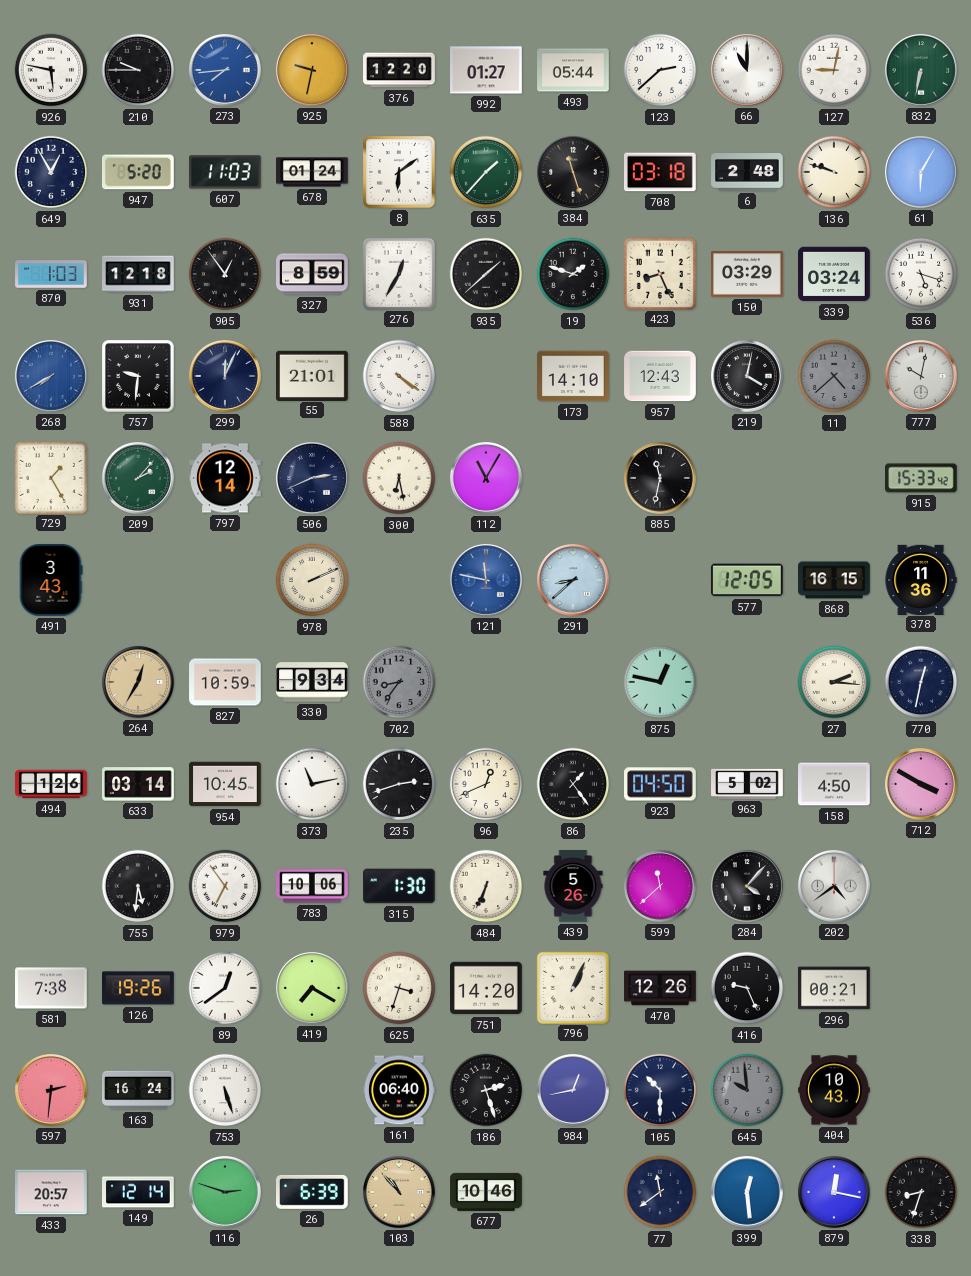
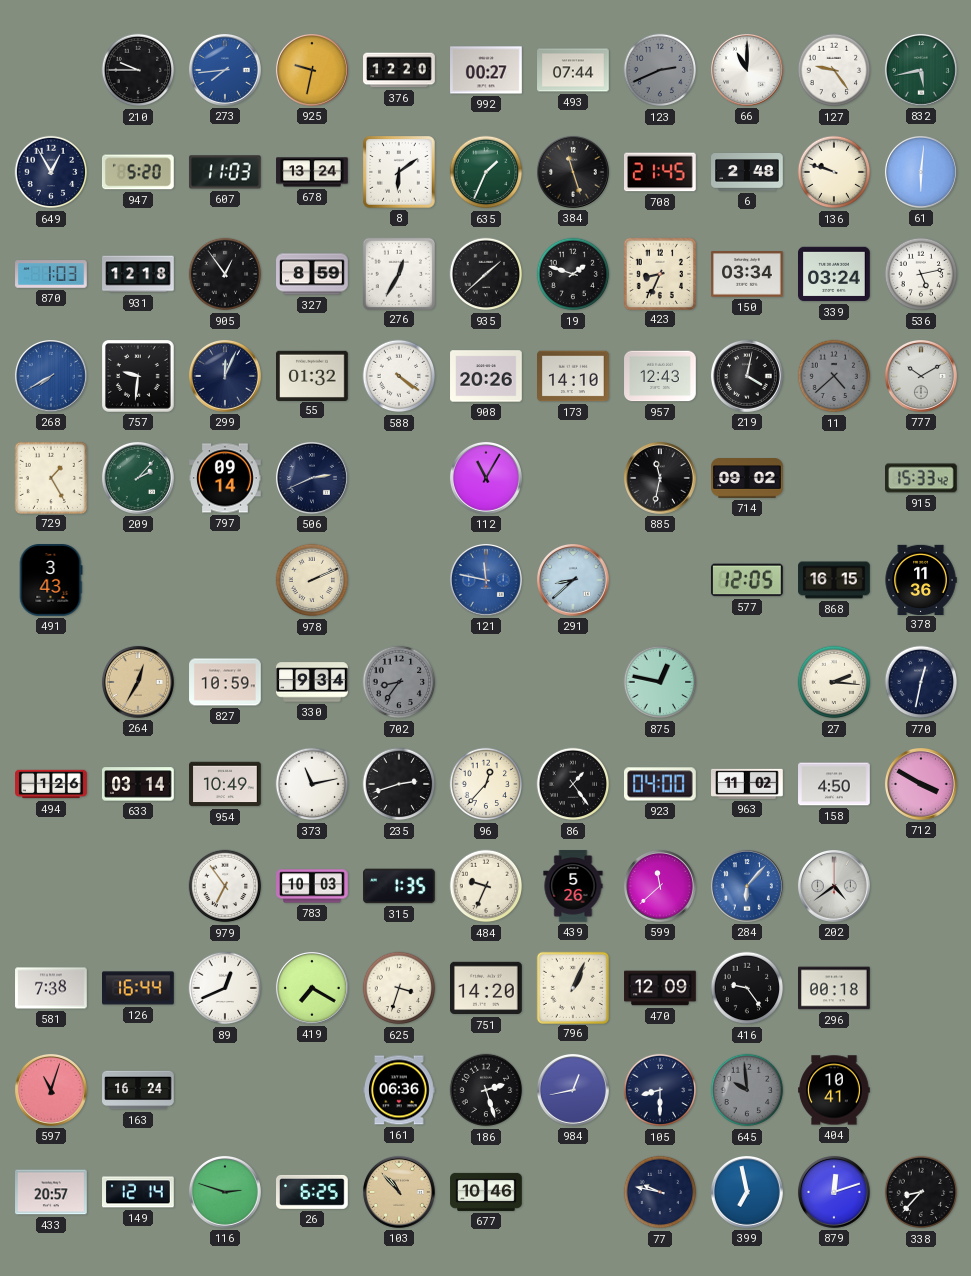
926: 5:47 -> none
992: 01:27 -> 00:27
493: 05:44 -> 07:44
123: 2:38 -> 2:41
123 dial: white -> grey
127: 9:02 -> 9:24
832: 6:32 -> 5:43
678: 01:24 -> 13:24
635: 1:37 -> 1:34
708: 03:18 -> 21:45
61: 6:05 -> 6:01
423: 8:26 -> 8:34
150: 03:29 -> 03:34
536: 5:18 -> 5:13
55: 21:01 -> 01:32
908: none -> 20:26
777: 10:02 -> 10:10
797: 12:14 -> 09:14
300: 6:28 -> none
714: none -> 09:02
954: 10:45 -> 10:49
96: 12:41 -> 12:37
923: 04:50 -> 04:00
963: 5:02 -> 11:02
755: 5:31 -> none
783: 10:06 -> 10:03
315: 1:30 -> 1:35
484: 6:34 -> 9:34
284: 4:07 -> 6:07
284 dial: black -> blue
126: 19:26 -> 16:44
89: 12:39 -> 12:41
470: 12:26 -> 12:09
416: 9:26 -> 9:24
296: 00:21 -> 00:18
597: 2:31 -> 11:03
753: 5:27 -> none
161: 06:40 -> 06:36
105: 10:30 -> 8:30
404: 10:43 -> 10:41
26: 6:39 -> 6:25
77: 11:39 -> 9:47
399: 12:29 -> 6:58
879: 12:17 -> 12:12
338: 8:33 -> 8:37
